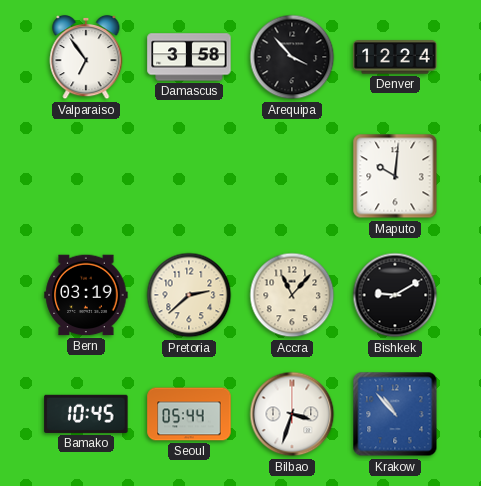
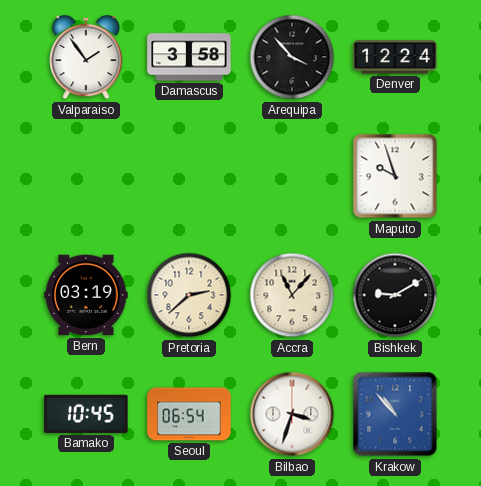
Valparaiso: 6:54 -> 1:54
Maputo: 10:01 -> 9:57
Seoul: 05:44 -> 06:54
